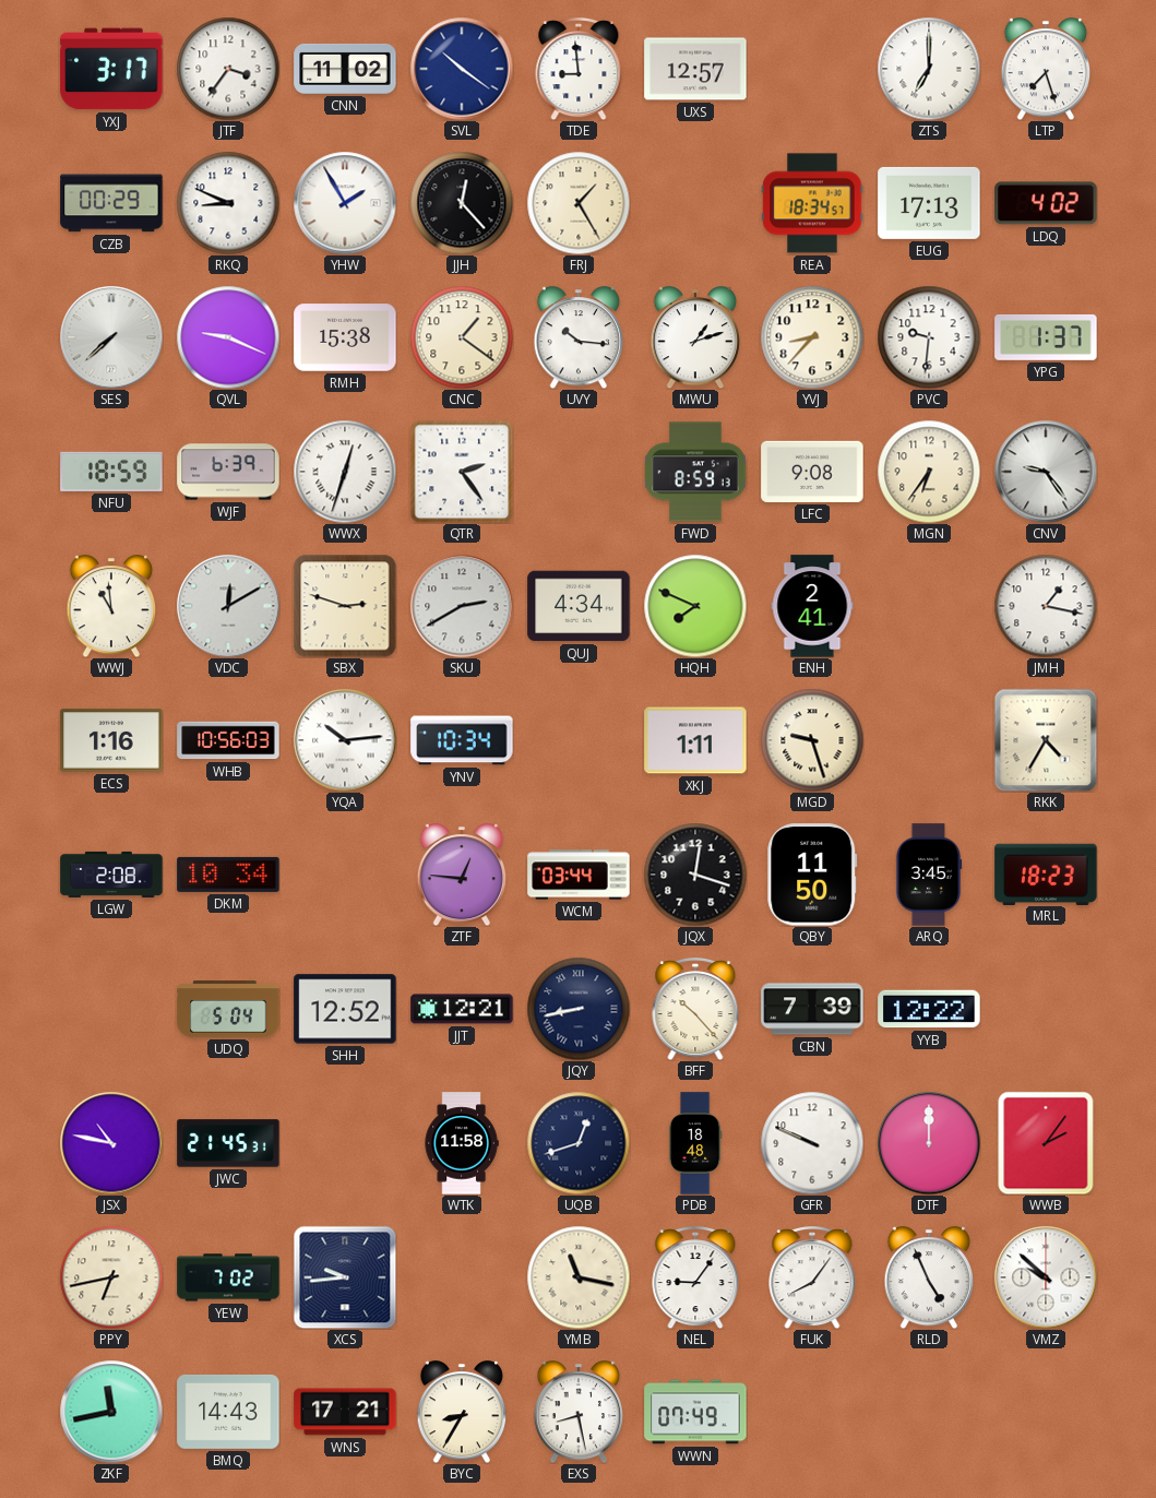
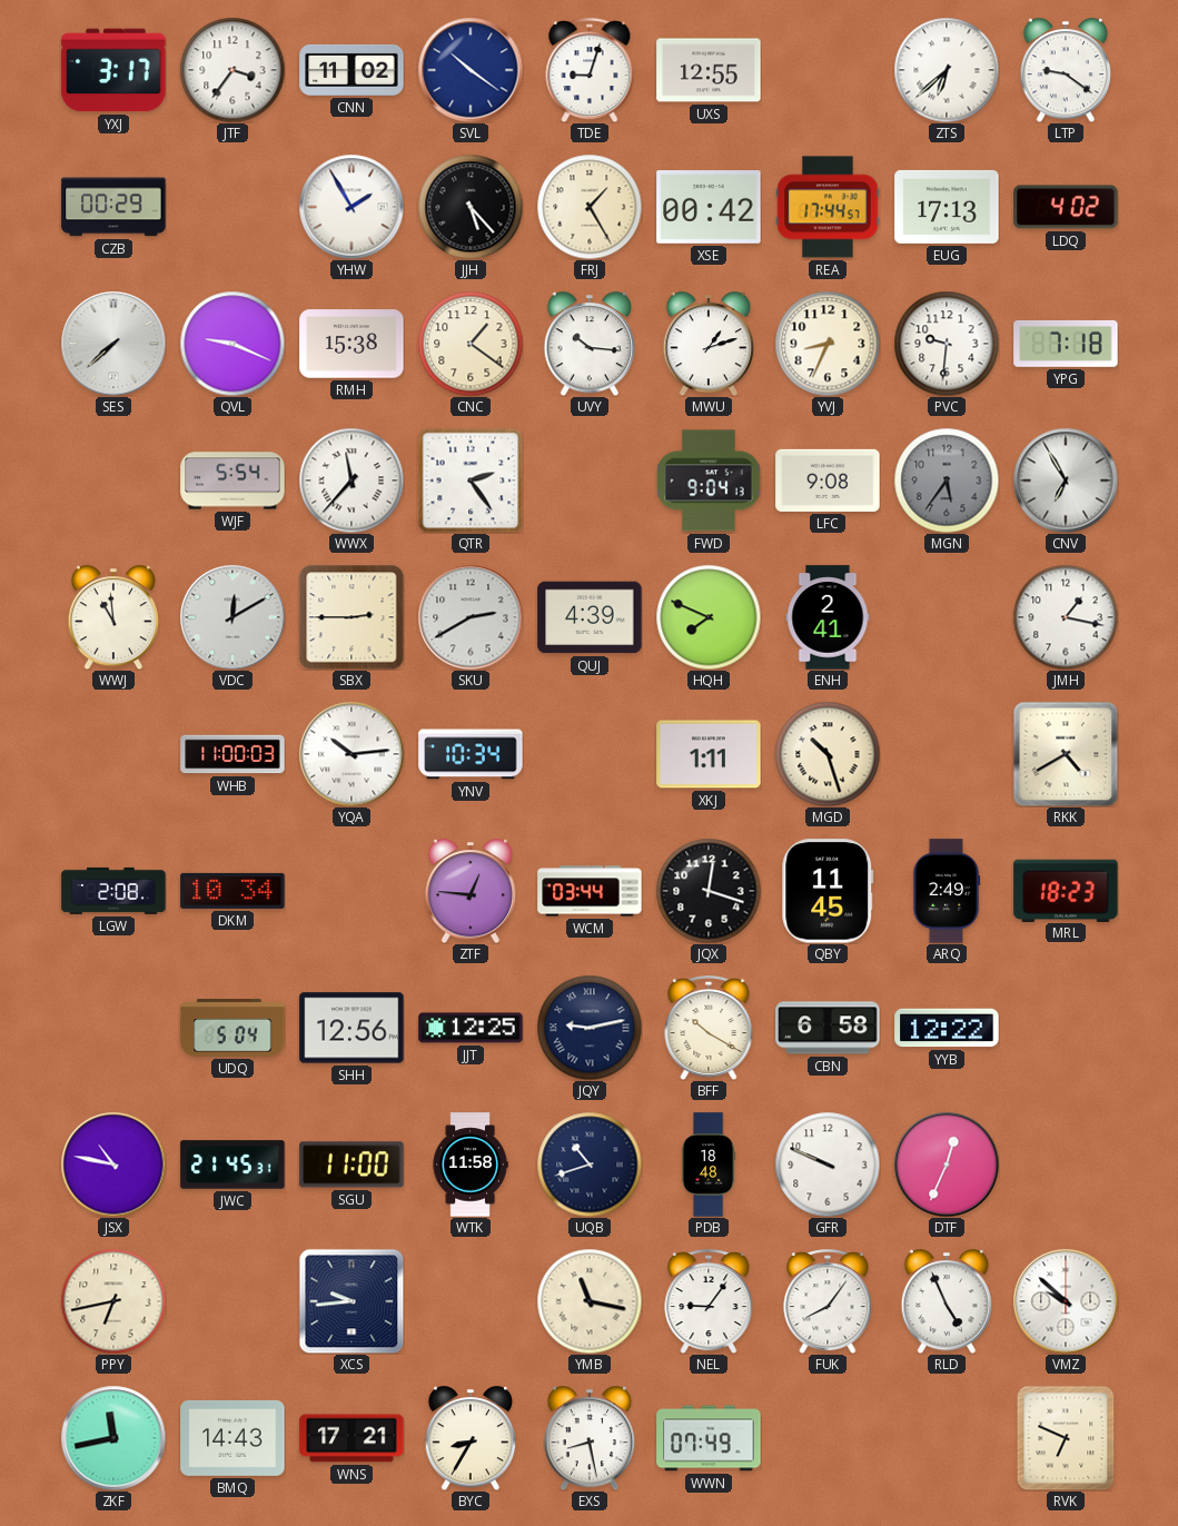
TDE: 8:59 -> 9:03
UXS: 12:57 -> 12:55
ZTS: 7:00 -> 6:38
LTP: 7:27 -> 9:21
RKQ: 8:49 -> none
JJH: 12:23 -> 5:23
XSE: none -> 00:42
REA: 18:34 -> 17:44
YVJ: 8:37 -> 8:34
YPG: 1:37 -> 7:18
NFU: 18:59 -> none
WJF: 6:39 -> 5:54
WWX: 12:33 -> 11:37
FWD: 8:59 -> 9:04
MGN: 6:36 -> 5:36
MGN dial: cream -> grey
CNV: 9:24 -> 6:55
SBX: 2:48 -> 2:45
QUJ: 4:34 -> 4:39
ECS: 1:16 -> none
WHB: 10:56 -> 11:00
MGD: 9:27 -> 10:27
RKK: 4:35 -> 4:40
QBY: 11:50 -> 11:45
ARQ: 3:45 -> 2:49
SHH: 12:52 -> 12:56
JJT: 12:21 -> 12:25
JQY: 8:43 -> 9:13
BFF: 10:23 -> 10:20
CBN: 7:39 -> 6:58
SGU: none -> 11:00
UQB: 12:42 -> 10:42
DTF: 12:00 -> 12:34
WWB: 2:06 -> none
YEW: 7:02 -> none
RVK: none -> 6:49
